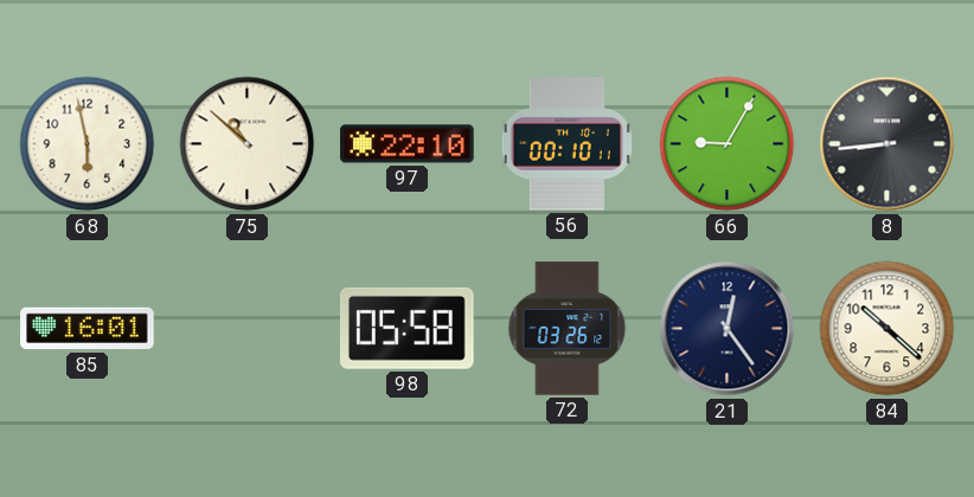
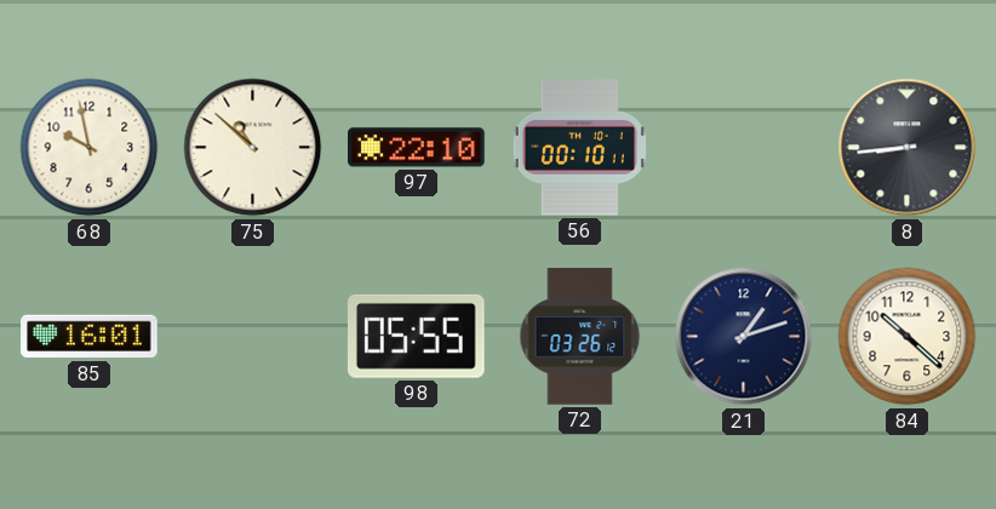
68: 5:58 -> 9:58
66: 9:05 -> none
98: 05:58 -> 05:55
21: 12:24 -> 1:12
